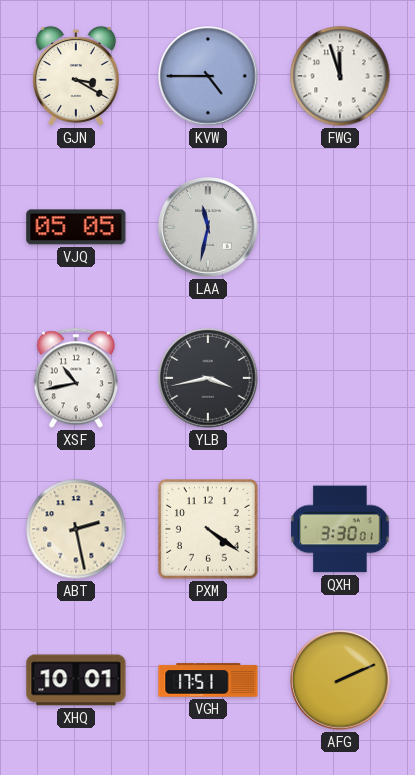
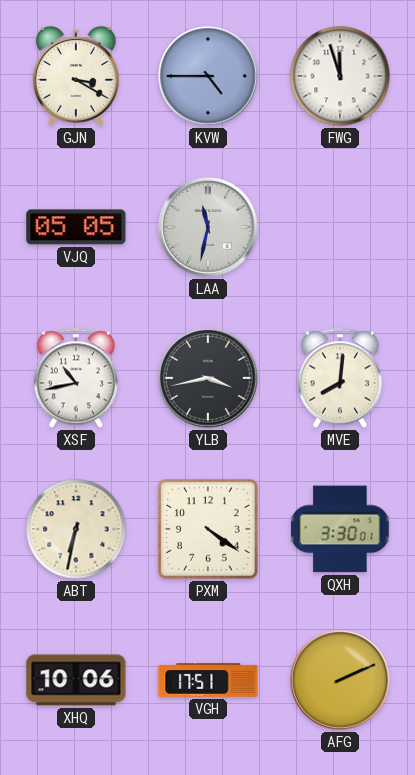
MVE: none -> 8:01
ABT: 2:28 -> 6:32
XHQ: 10:01 -> 10:06
